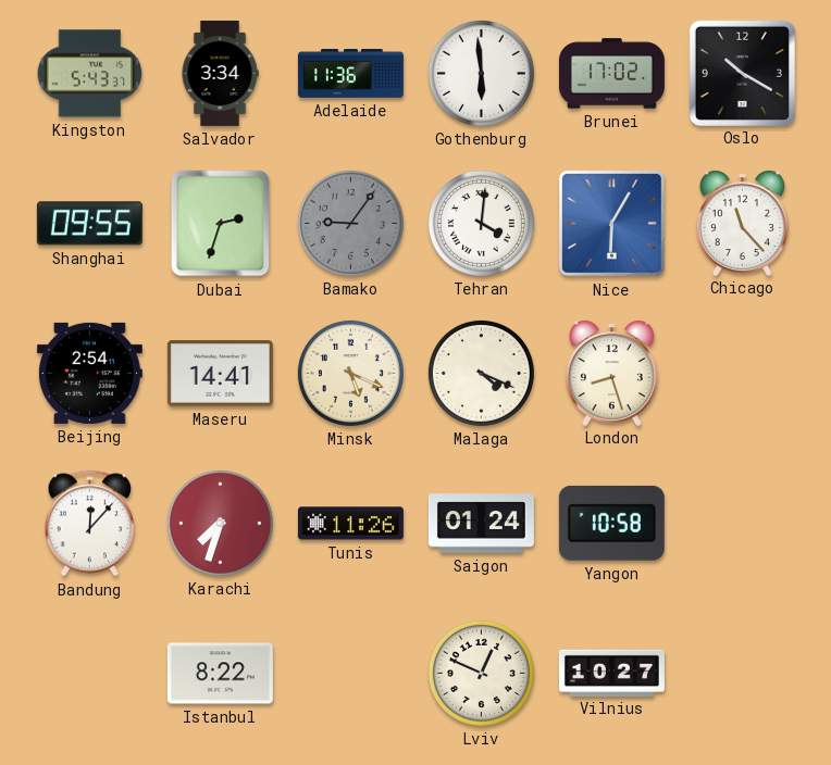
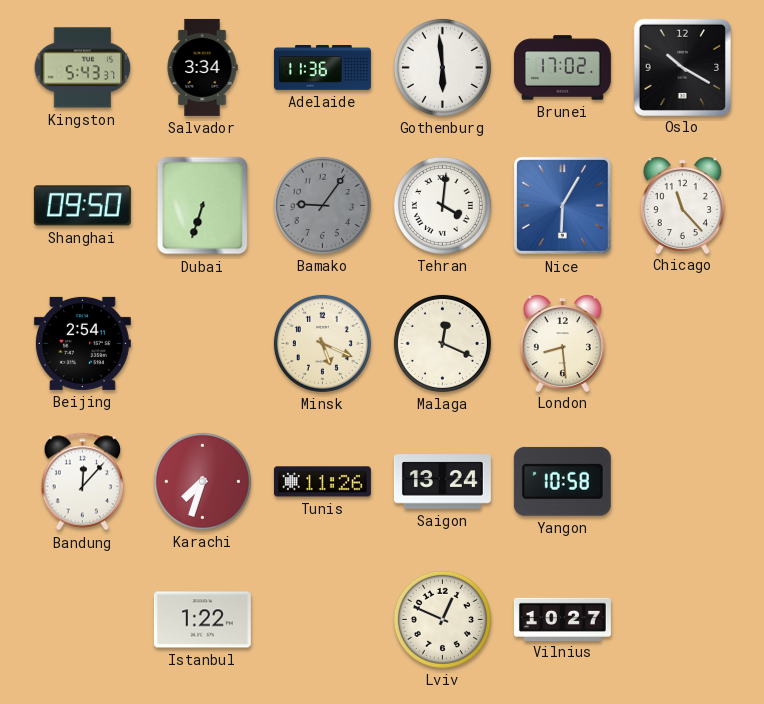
Shanghai: 09:55 -> 09:50
Dubai: 2:33 -> 6:33
Maseru: 14:41 -> none
Malaga: 4:19 -> 12:19
London: 8:27 -> 8:29
Saigon: 01:24 -> 13:24
Istanbul: 8:22 -> 1:22
